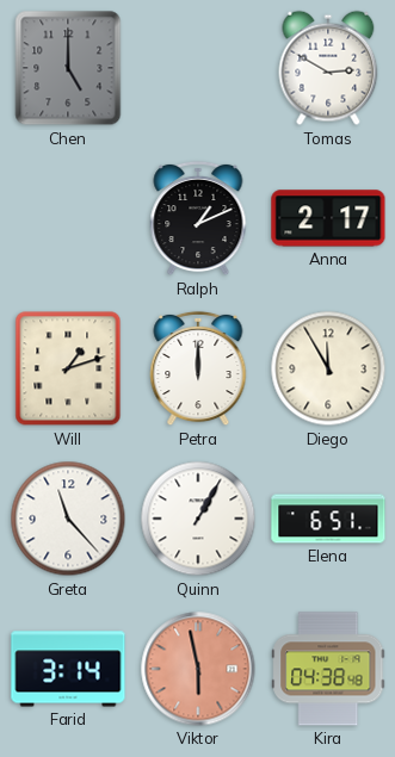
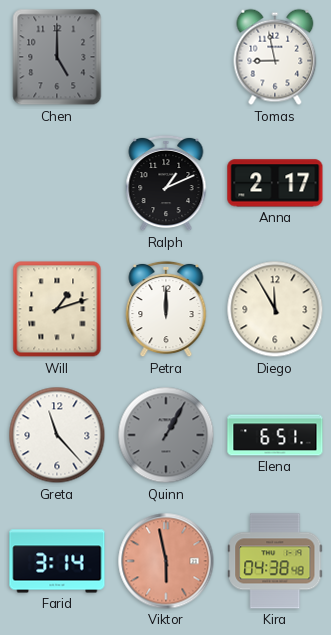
Tomas: 2:50 -> 8:58
Quinn dial: white -> grey
